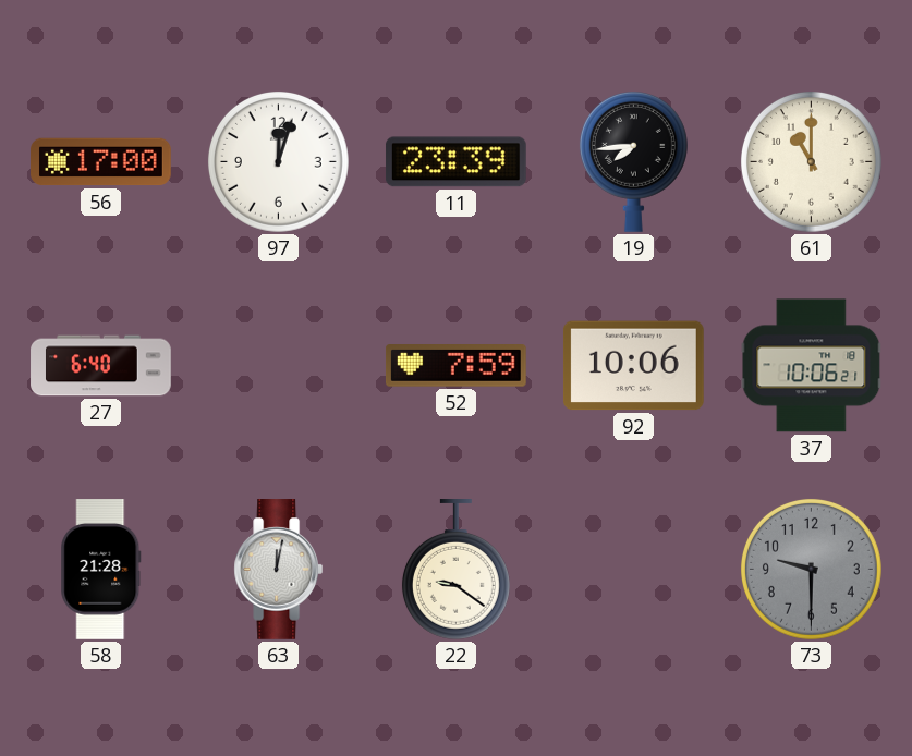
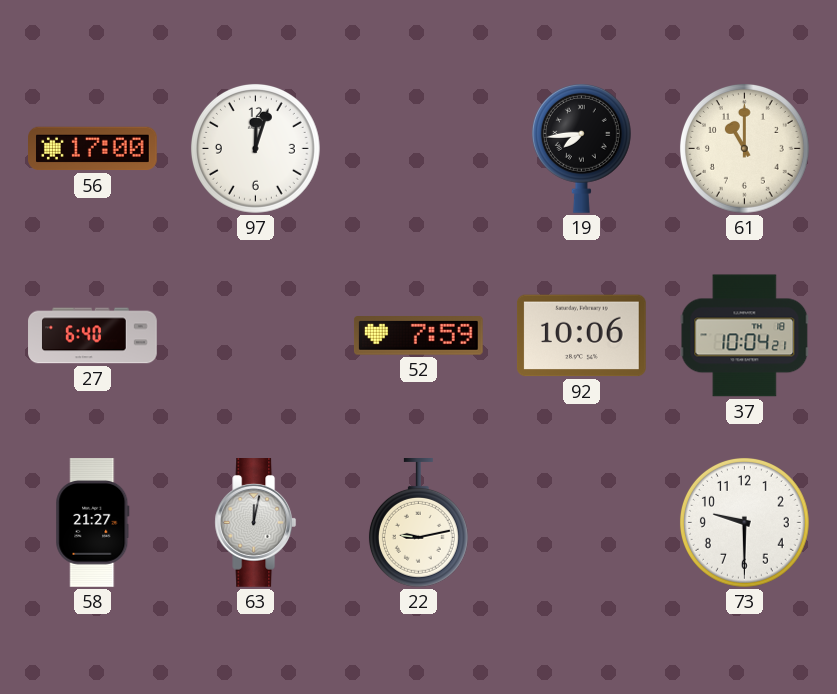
11: 23:39 -> none
37: 10:06 -> 10:04
58: 21:28 -> 21:27
22: 9:21 -> 9:13
73 dial: grey -> white
